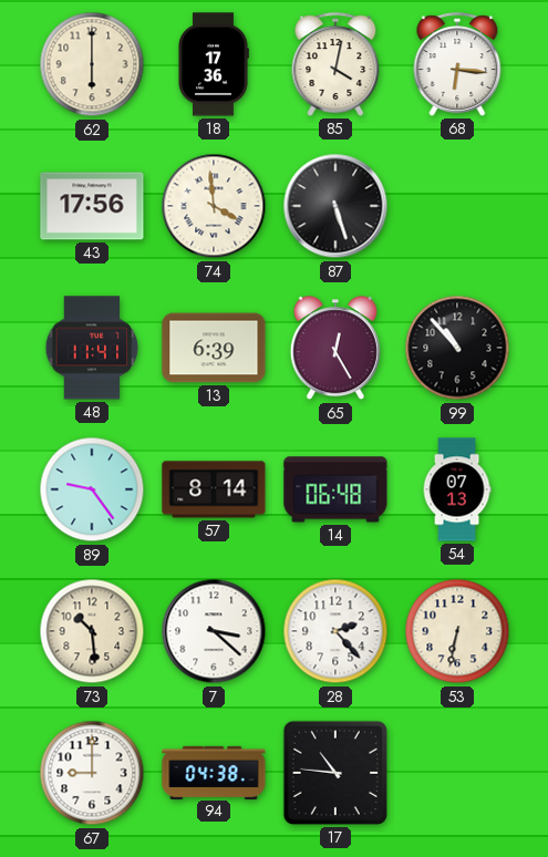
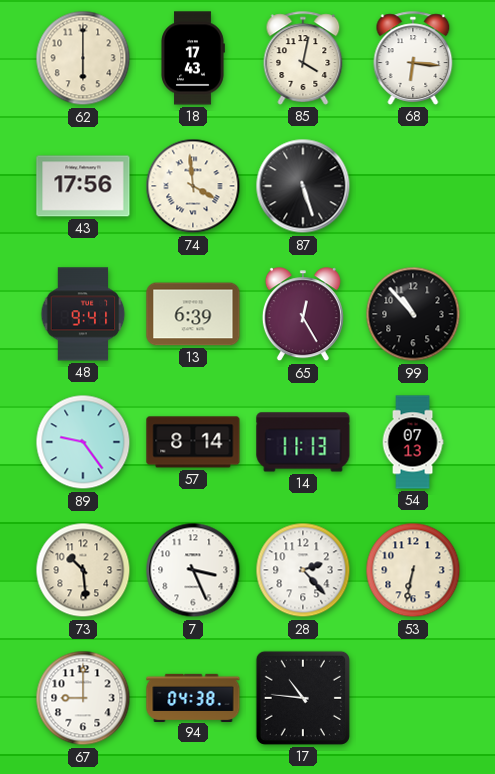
18: 17:36 -> 17:43
48: 11:41 -> 9:41
14: 06:48 -> 11:13
7: 3:22 -> 3:26
